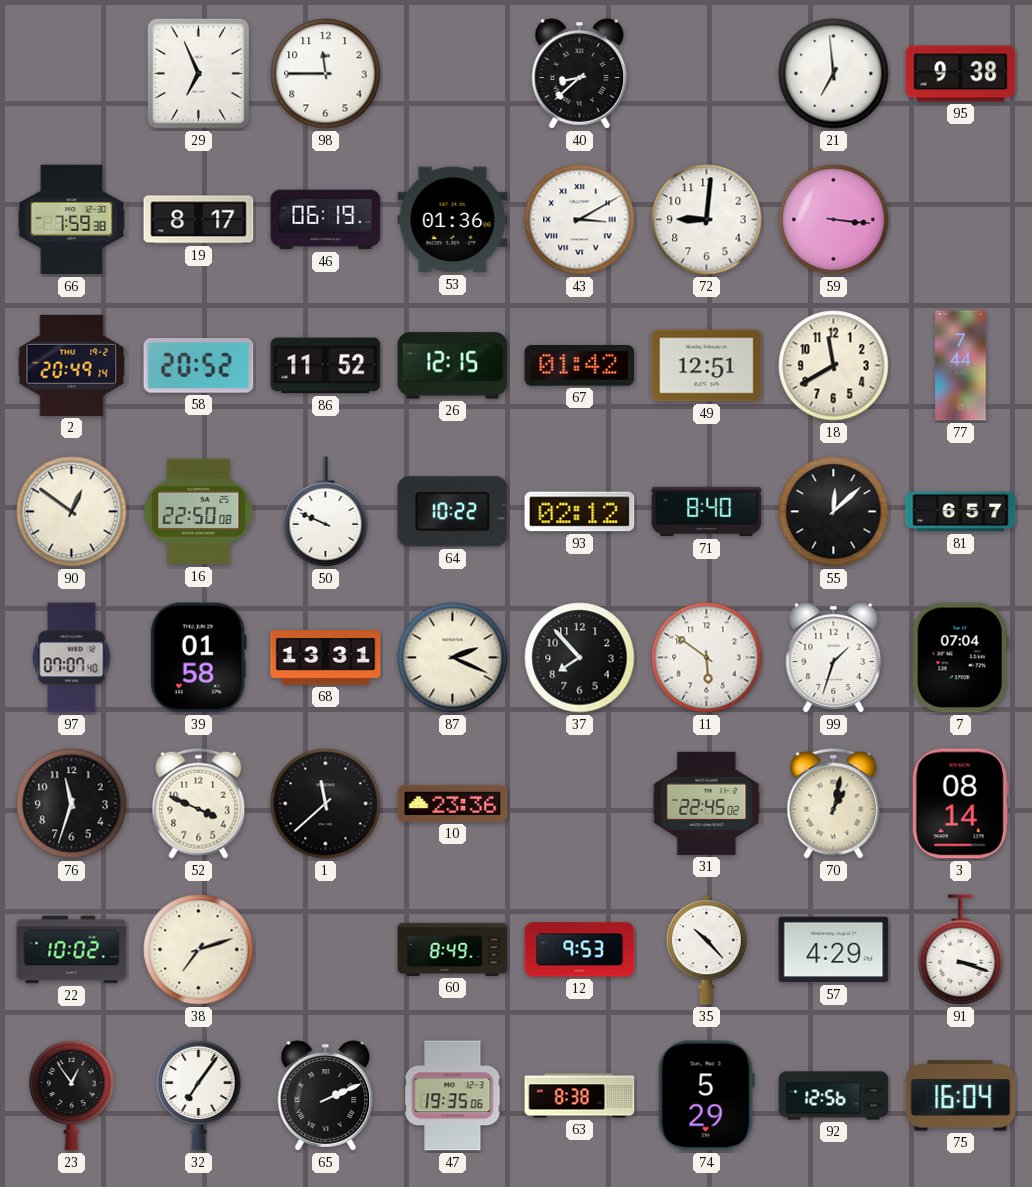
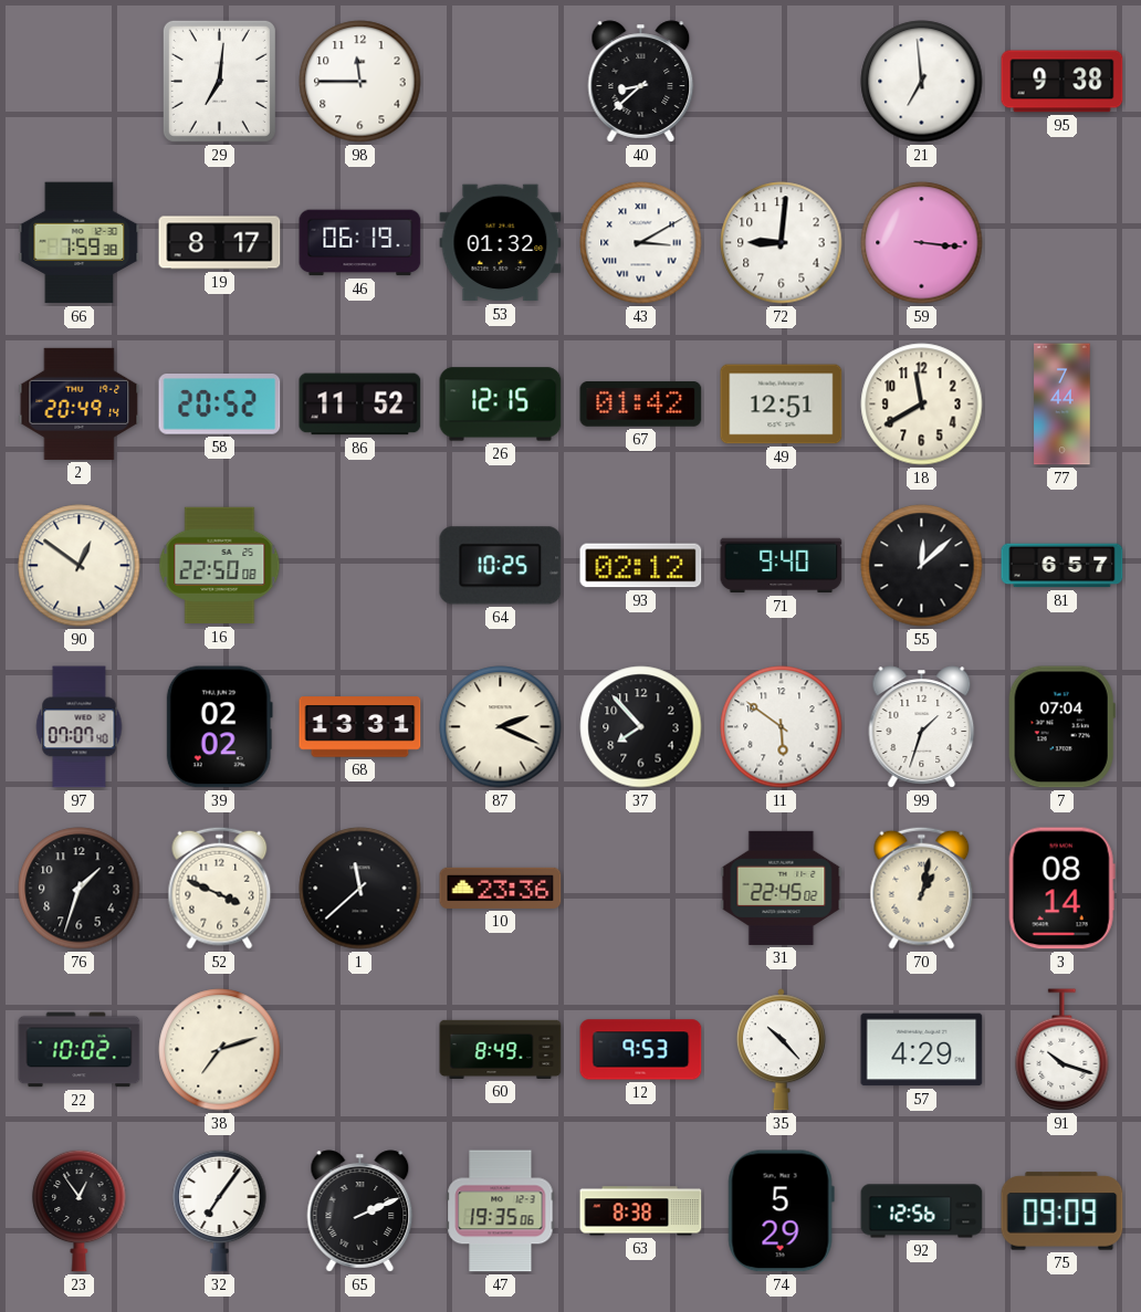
29: 6:56 -> 7:01
53: 01:36 -> 01:32
50: 9:49 -> none
64: 10:22 -> 10:25
71: 8:40 -> 9:40
39: 01:58 -> 02:02
76: 11:33 -> 1:33
91: 3:18 -> 10:18
75: 16:04 -> 09:09
